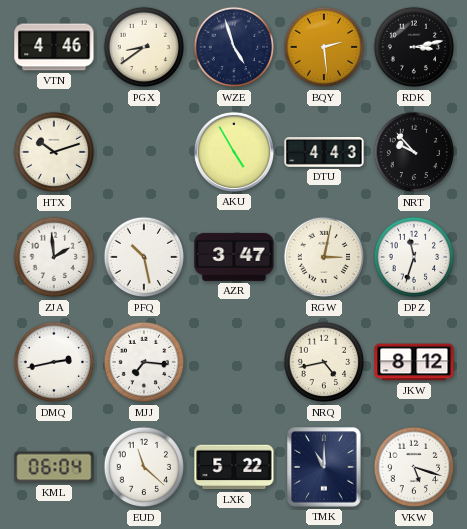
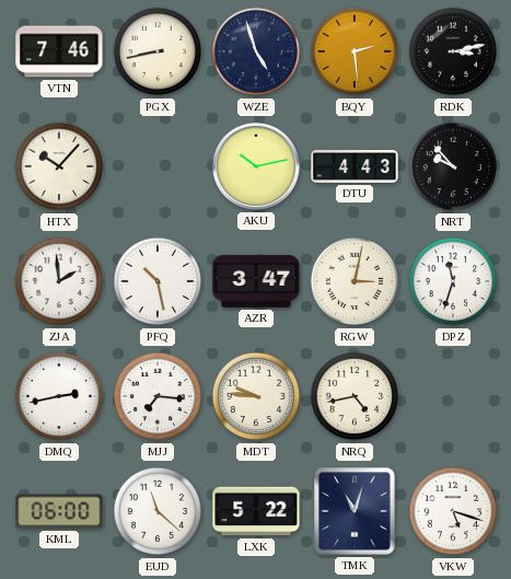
VTN: 4:46 -> 7:46
PGX: 8:39 -> 8:43
HTX: 10:12 -> 10:07
AKU: 4:55 -> 10:13
MDT: none -> 9:46
JKW: 8:12 -> none
KML: 06:04 -> 06:00
TMK: 11:00 -> 11:03
